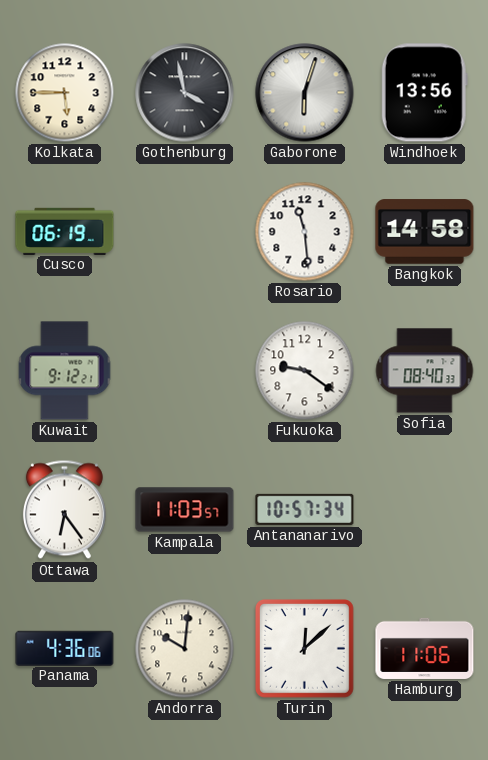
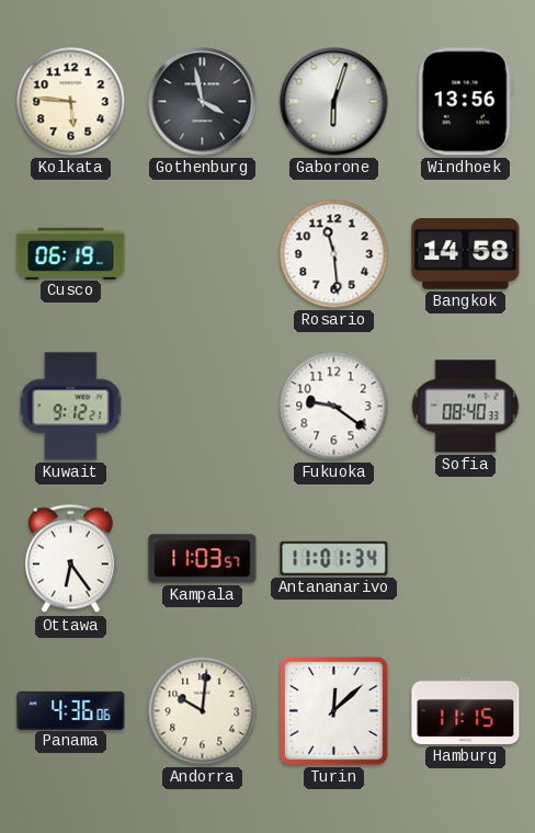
Kolkata: 5:45 -> 5:46
Antananarivo: 10:57 -> 11:01
Hamburg: 11:06 -> 11:15
